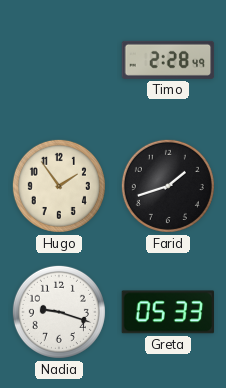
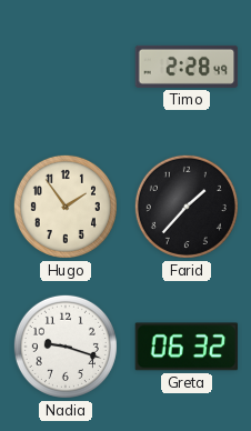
Farid: 1:42 -> 1:37
Greta: 05:33 -> 06:32
